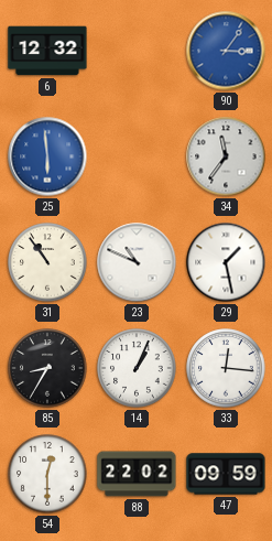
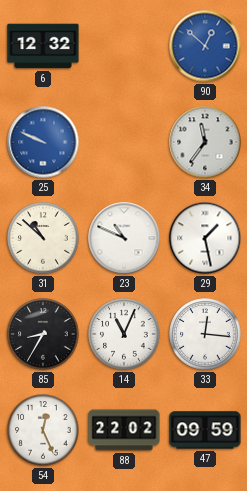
90: 3:06 -> 12:52
25: 5:59 -> 9:49
31: 10:54 -> 10:52
14: 1:04 -> 11:04
54: 12:30 -> 12:26
